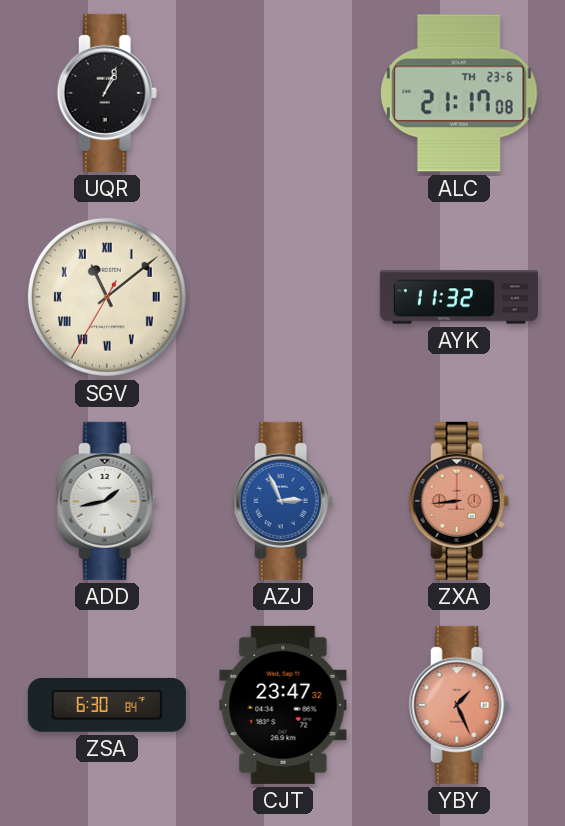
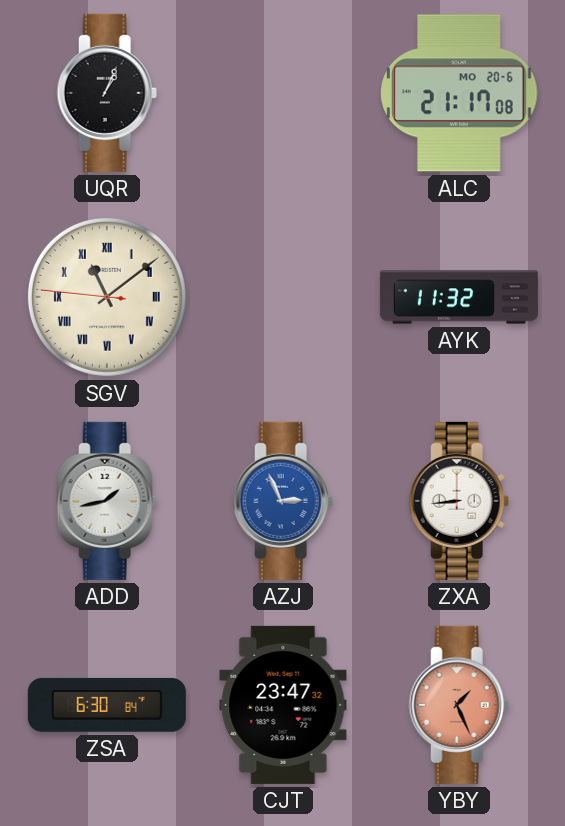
ALC date: TH 23-6 -> MO 20-6
SGV: 11:08:35 -> 11:08:46
ZXA dial: salmon -> white
